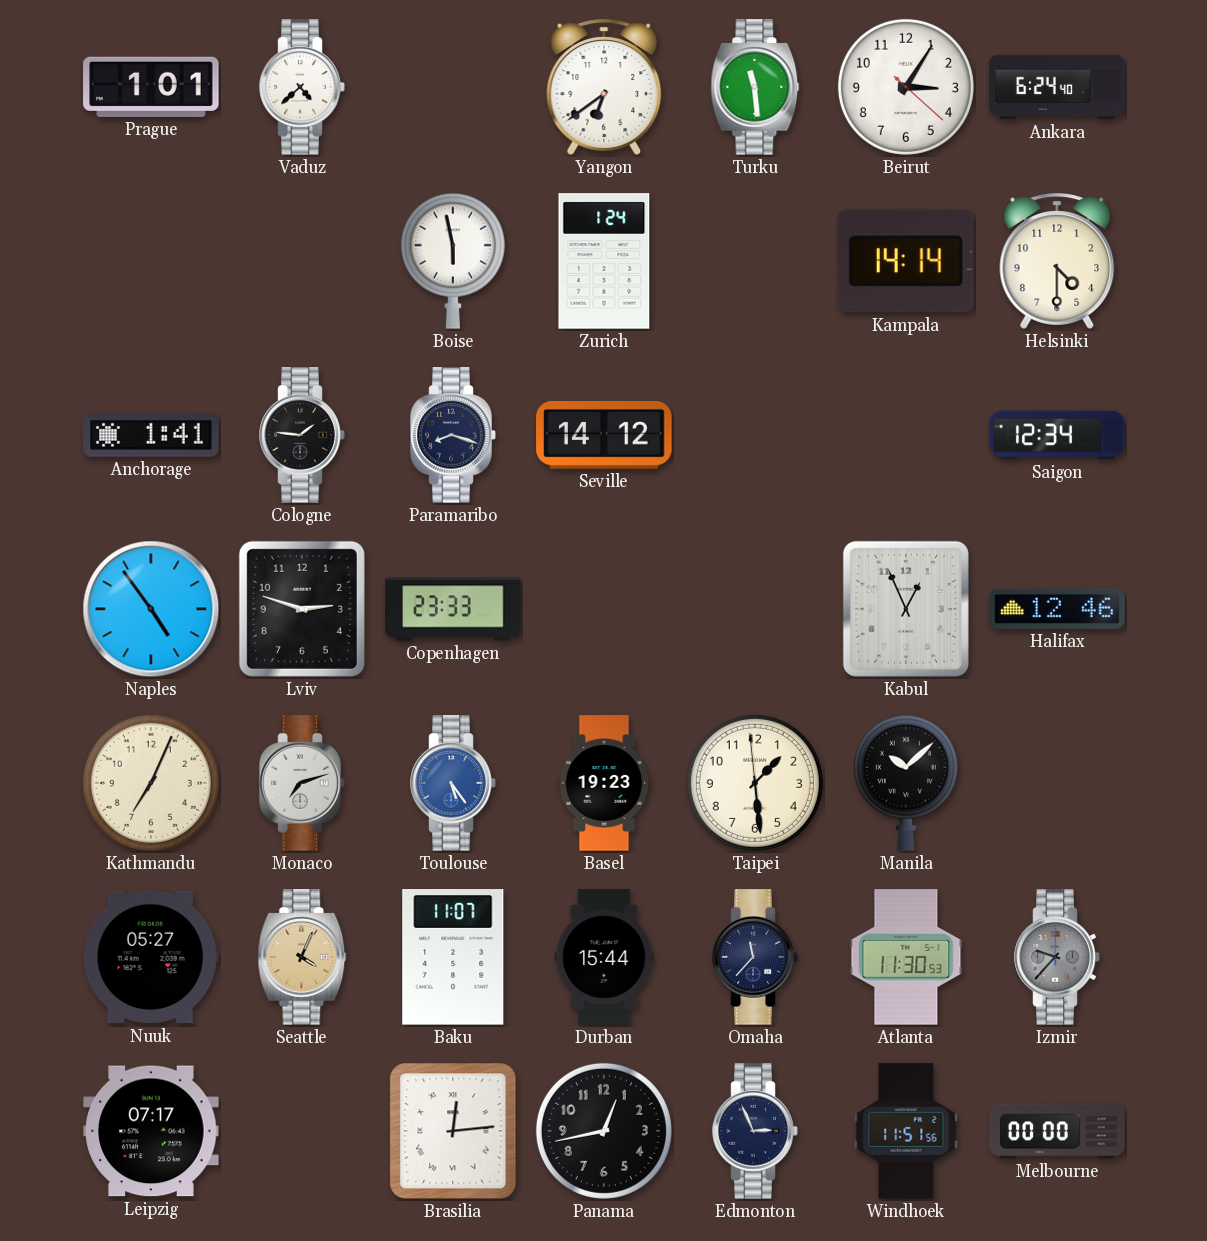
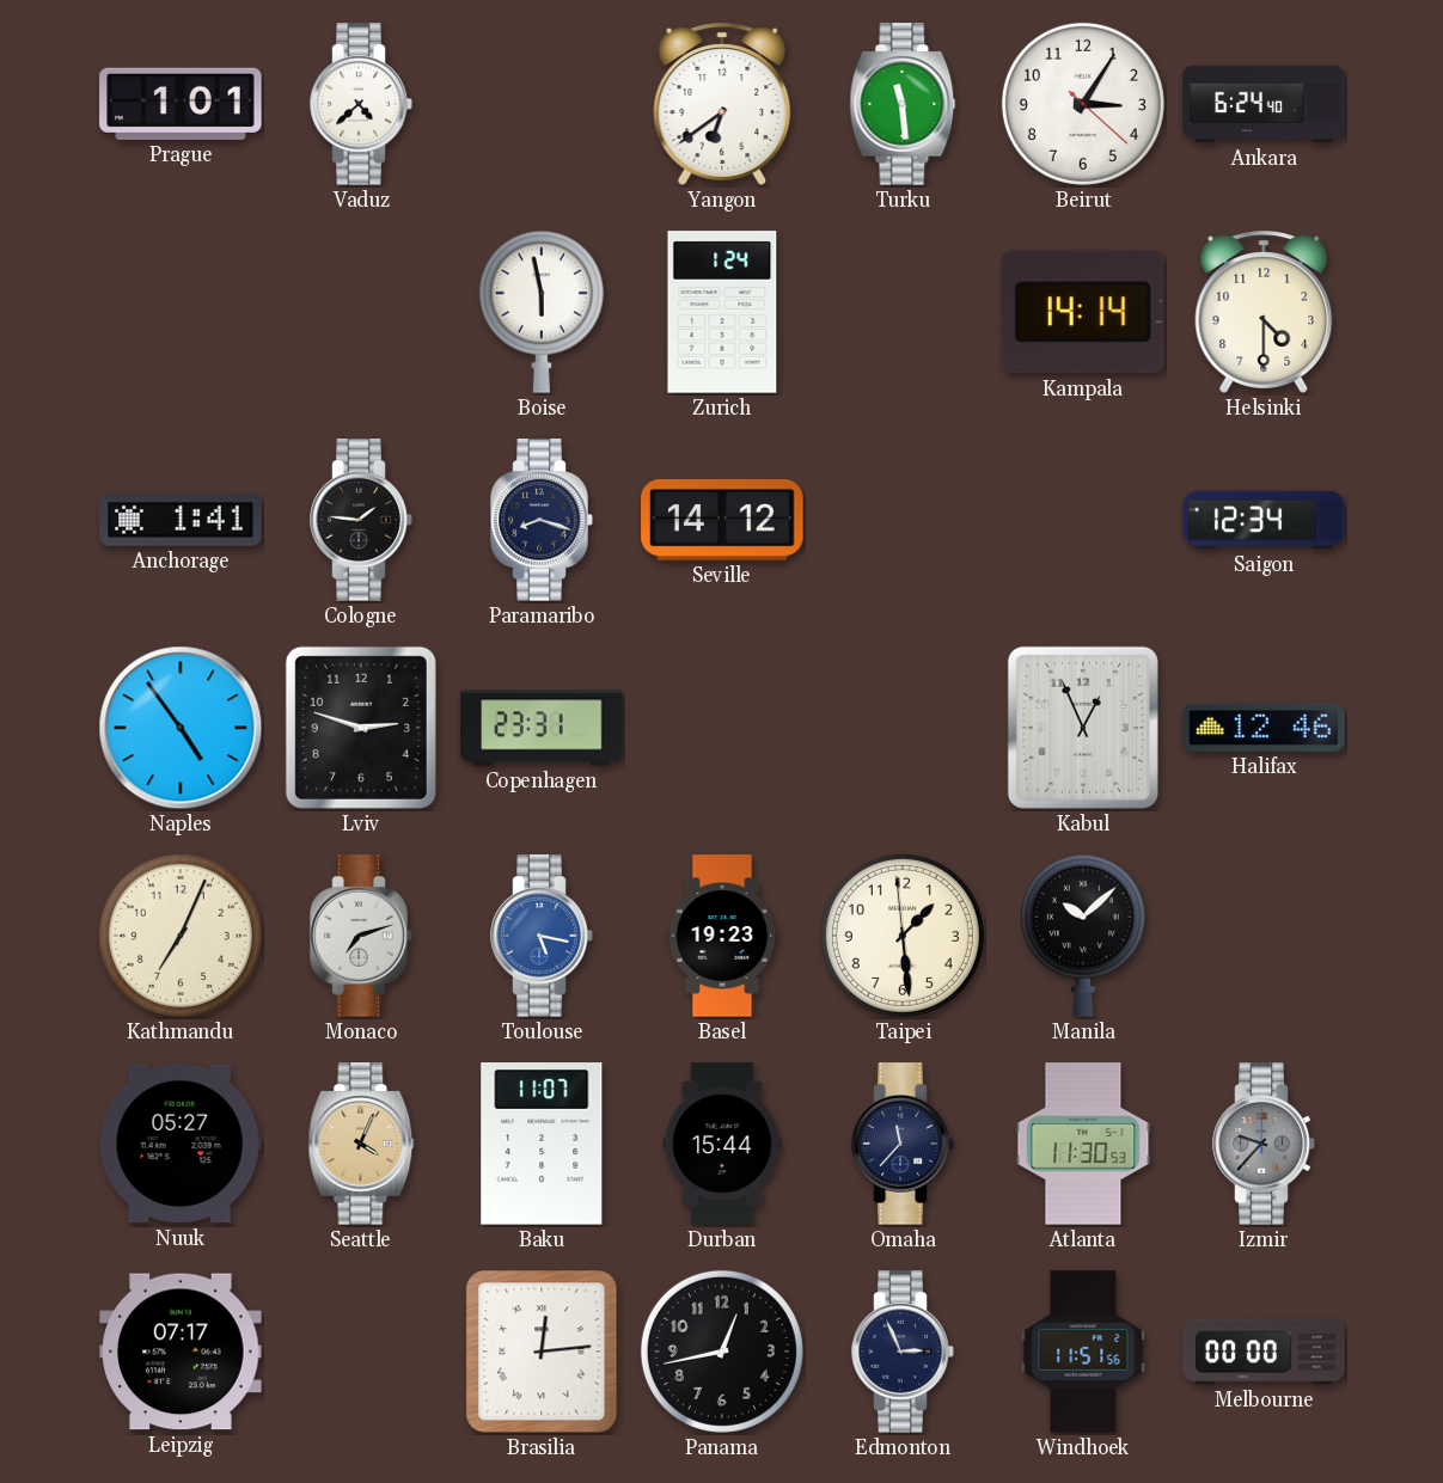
Copenhagen: 23:33 -> 23:31
Toulouse: 5:24 -> 5:17
